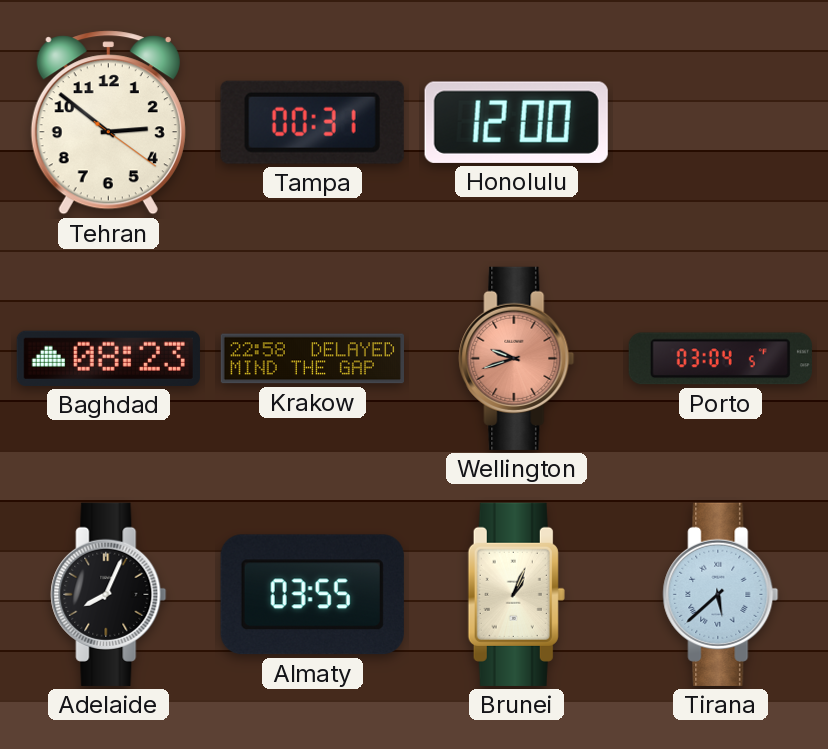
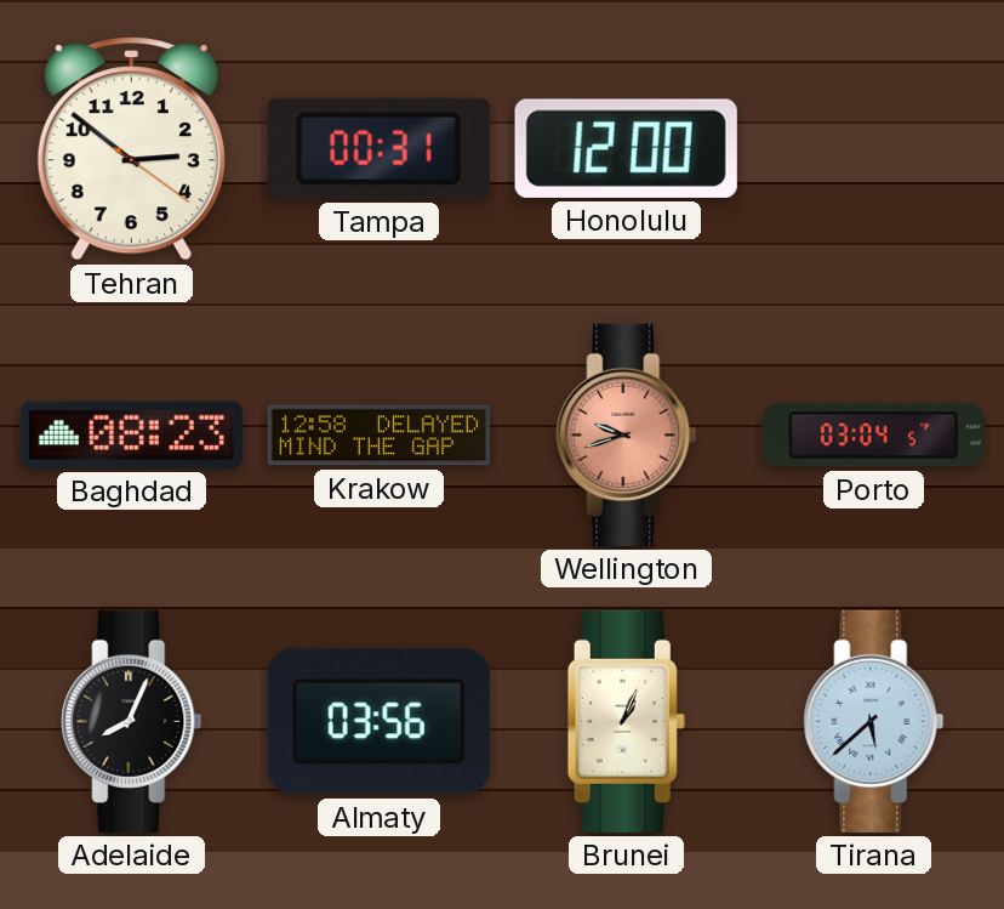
Krakow: 22:58 -> 12:58
Almaty: 03:55 -> 03:56
